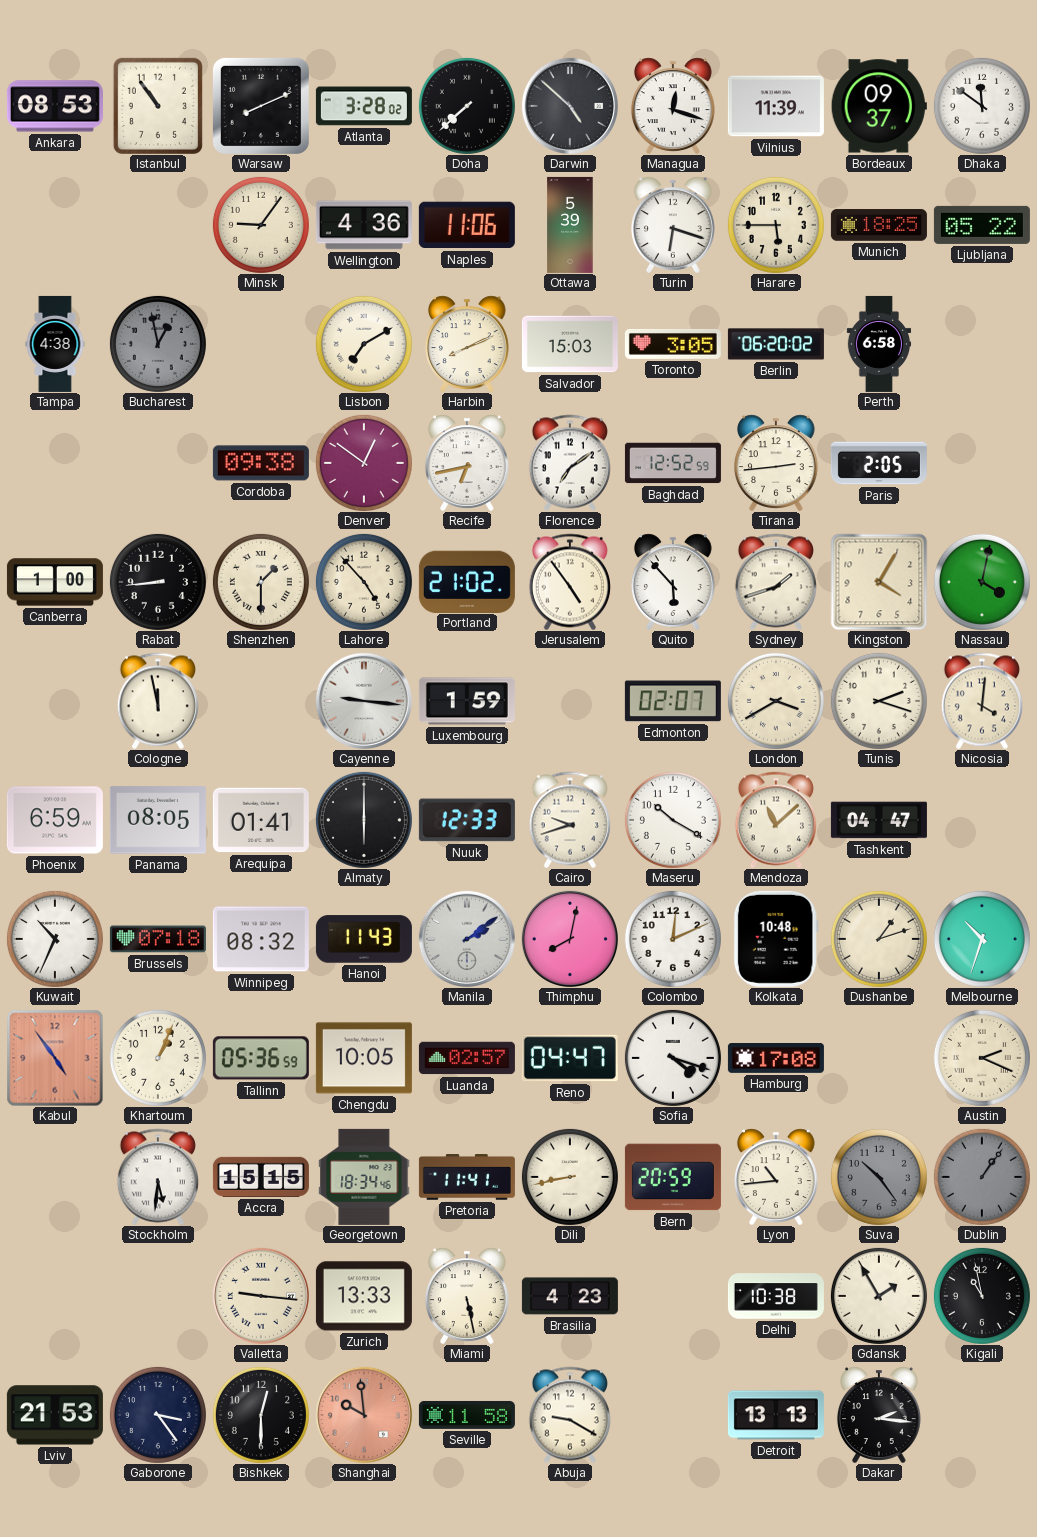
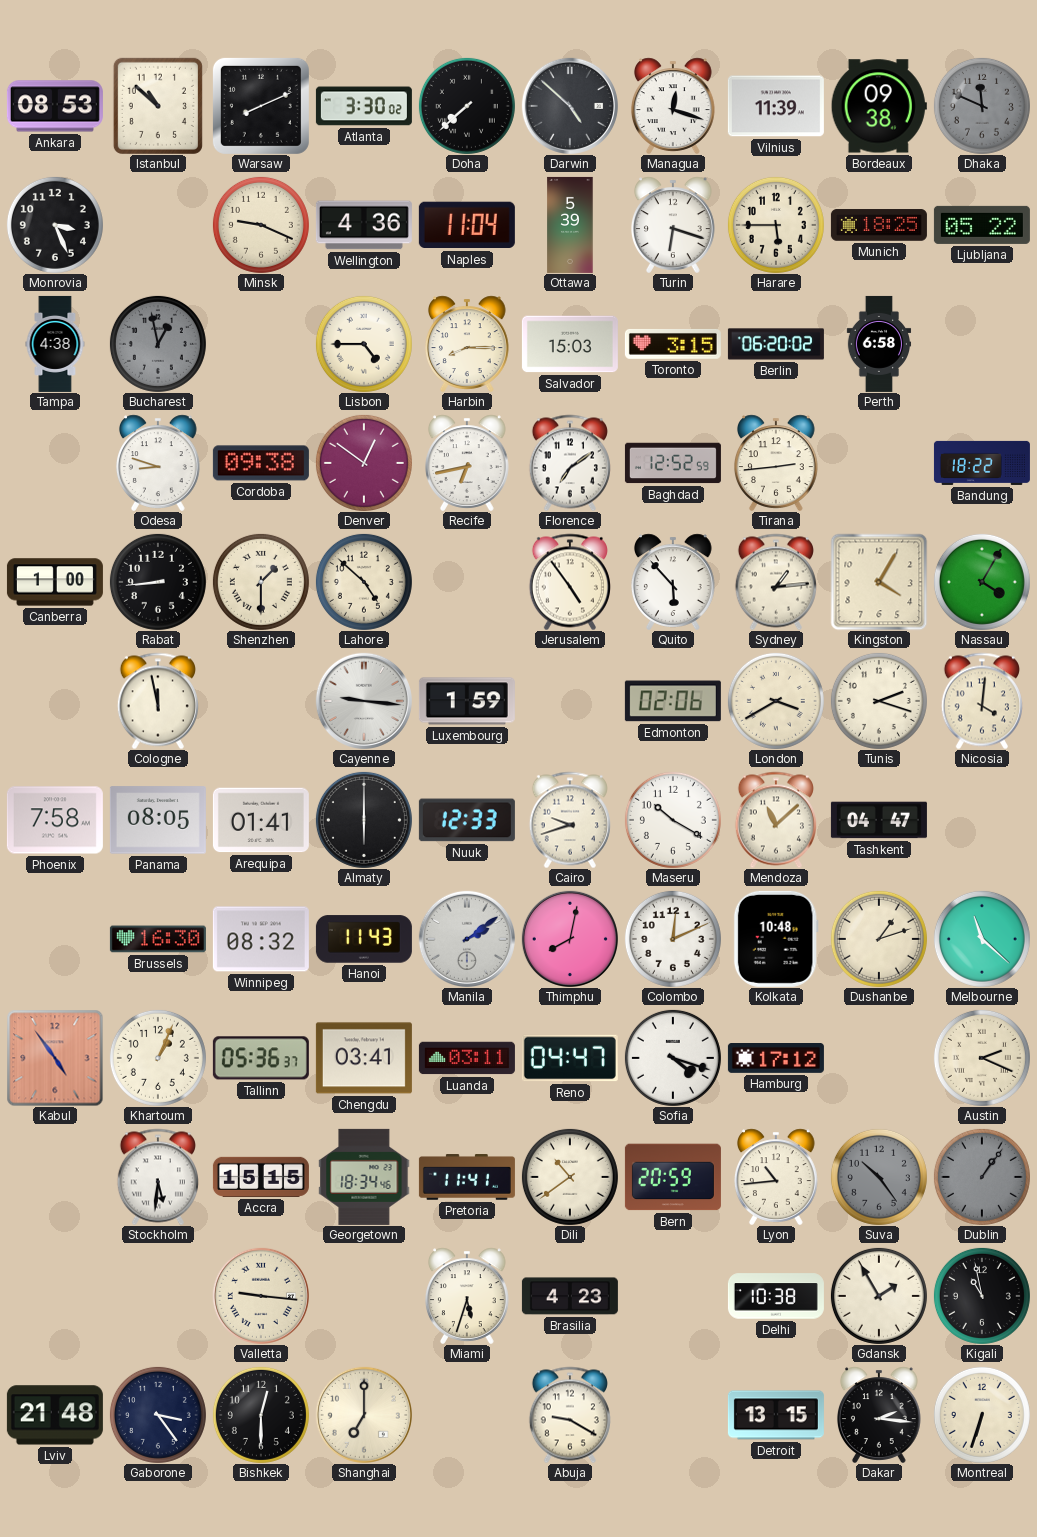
Istanbul: 10:54 -> 10:52
Atlanta: 3:28 -> 3:30
Bordeaux: 09:37 -> 09:38
Dhaka: 11:51 -> 11:49
Dhaka dial: white -> grey
Monrovia: none -> 3:26
Minsk: 9:06 -> 9:19
Naples: 11:06 -> 11:04
Lisbon: 7:10 -> 4:45
Harbin: 8:11 -> 8:15
Toronto: 3:05 -> 3:15
Odesa: none -> 8:48
Paris: 2:05 -> none
Bandung: none -> 18:22
Lahore: 4:53 -> 4:52
Portland: 21:02 -> none
Sydney: 1:42 -> 1:14
Nassau: 4:02 -> 4:05
Edmonton: 02:07 -> 02:06
Phoenix: 6:59 -> 7:58
Kuwait: 10:34 -> none
Brussels: 07:18 -> 16:30
Melbourne: 10:33 -> 11:22
Tallinn: 05:36:59 -> 05:36:37
Chengdu: 10:05 -> 03:41
Luanda: 02:57 -> 03:11
Hamburg: 17:08 -> 17:12
Dili: 8:43 -> 10:39
Zurich: 13:33 -> none
Miami: 5:28 -> 5:33
Lviv: 21:53 -> 21:48
Shanghai: 9:59 -> 7:00
Shanghai dial: salmon -> cream
Seville: 11:58 -> none
Detroit: 13:13 -> 13:15
Montreal: none -> 6:33
